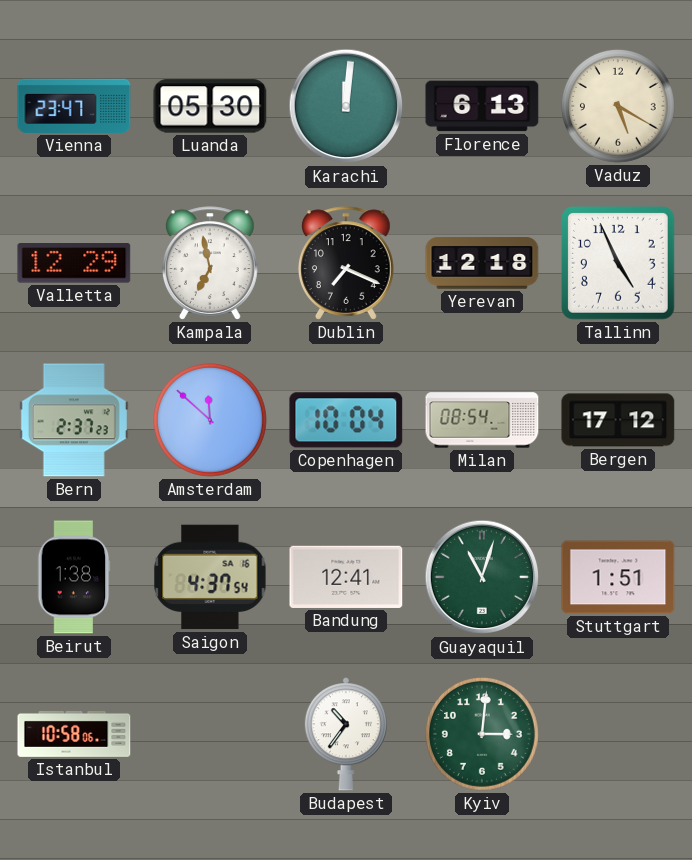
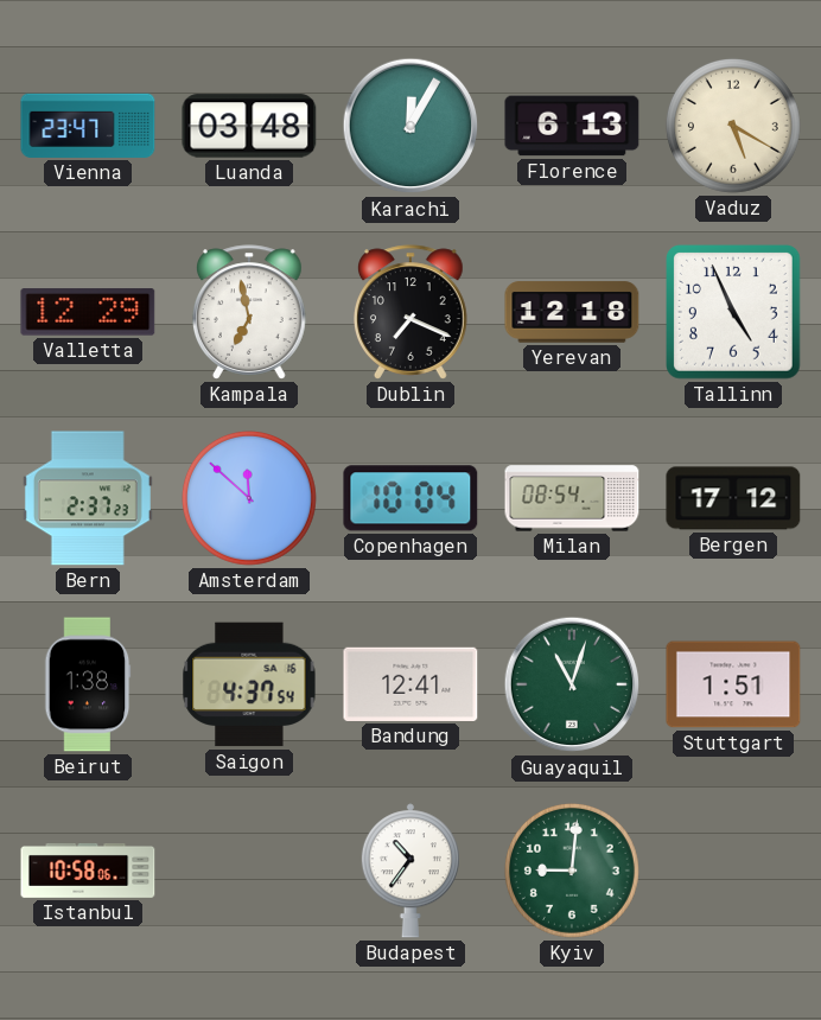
Luanda: 05:30 -> 03:48
Karachi: 12:01 -> 12:05
Kyiv: 3:01 -> 9:01
